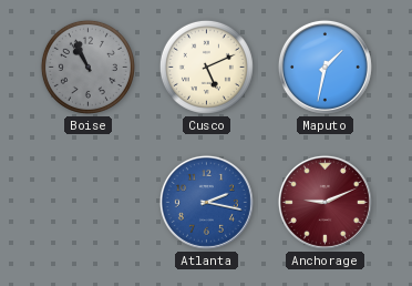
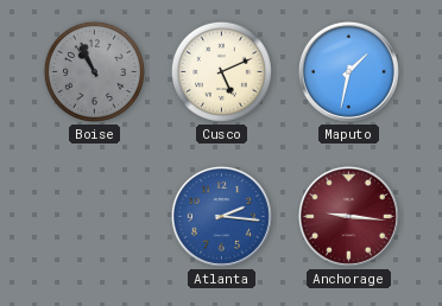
Atlanta: 2:17 -> 2:16
Anchorage: 9:11 -> 9:16
